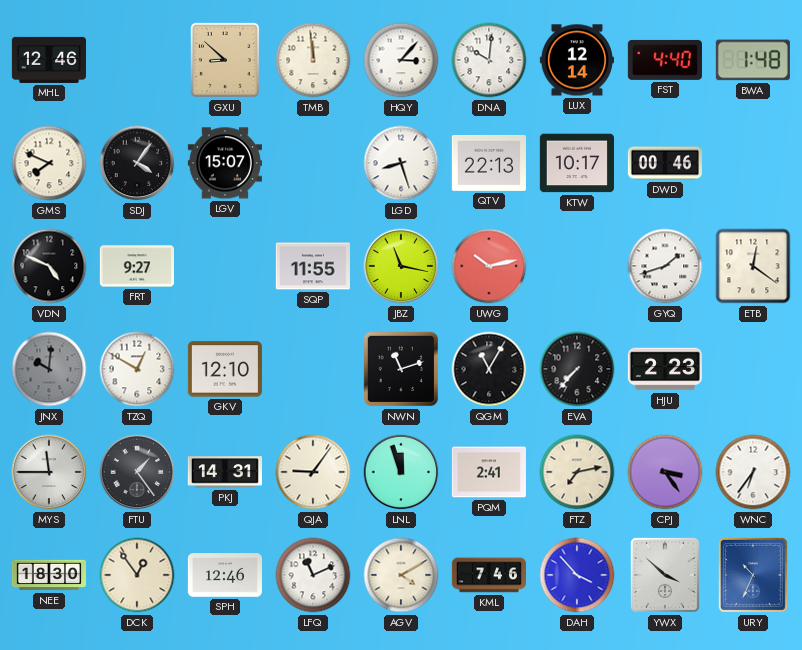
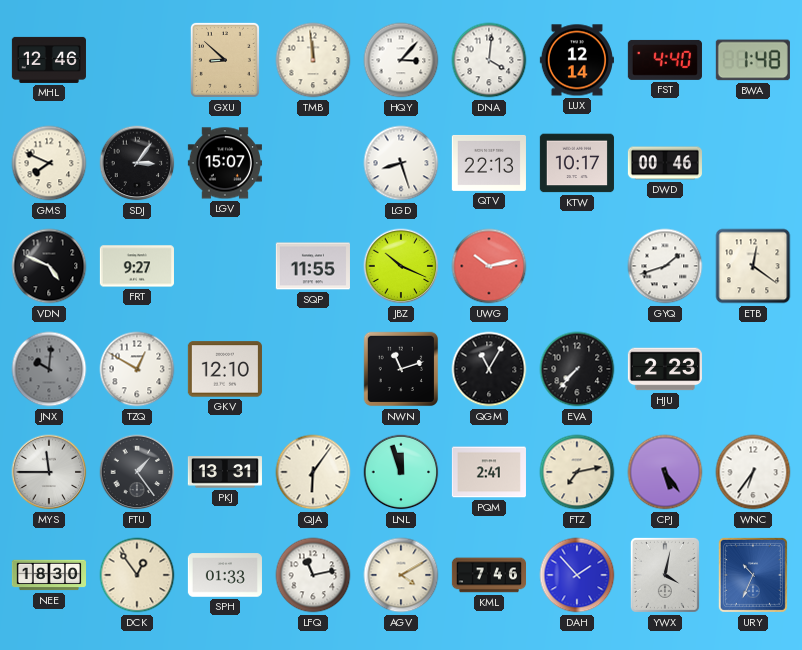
DNA: 10:01 -> 4:01
SDJ: 4:06 -> 3:06
JBZ: 11:17 -> 10:19
PKJ: 14:31 -> 13:31
QJA: 9:06 -> 6:06
CPJ: 3:24 -> 5:24
SPH: 12:46 -> 01:33
LFQ: 11:11 -> 11:13
DAH: 3:53 -> 1:53
YWX: 3:52 -> 4:02
